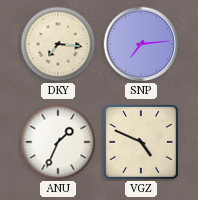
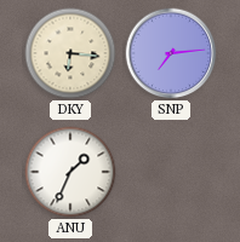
DKY: 7:16 -> 6:16
VGZ: 4:49 -> none
